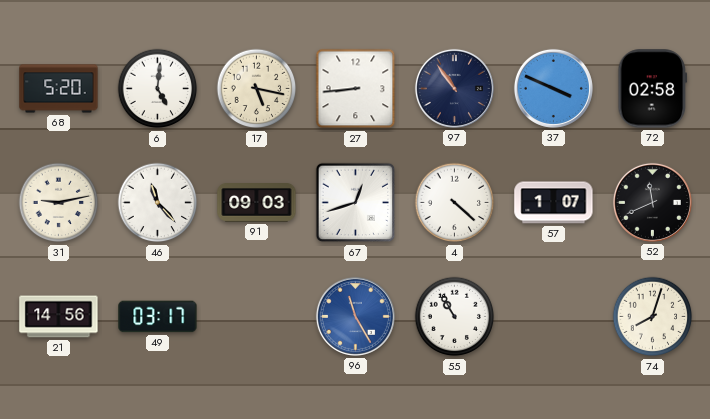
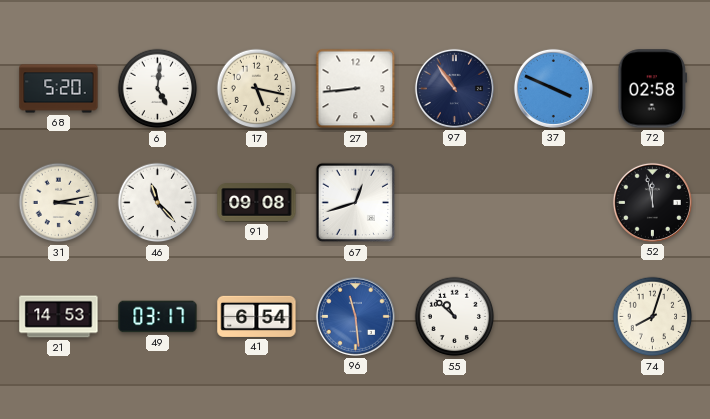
31: 9:13 -> 3:13
91: 09:03 -> 09:08
4: 4:22 -> none
57: 1:07 -> none
52: 11:41 -> 11:58
21: 14:56 -> 14:53
41: none -> 6:54
96: 11:25 -> 11:29
55: 10:55 -> 10:52
